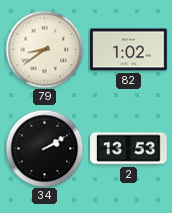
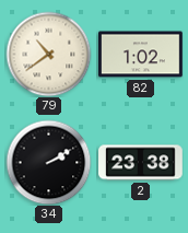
79: 8:39 -> 10:39
2: 13:53 -> 23:38
